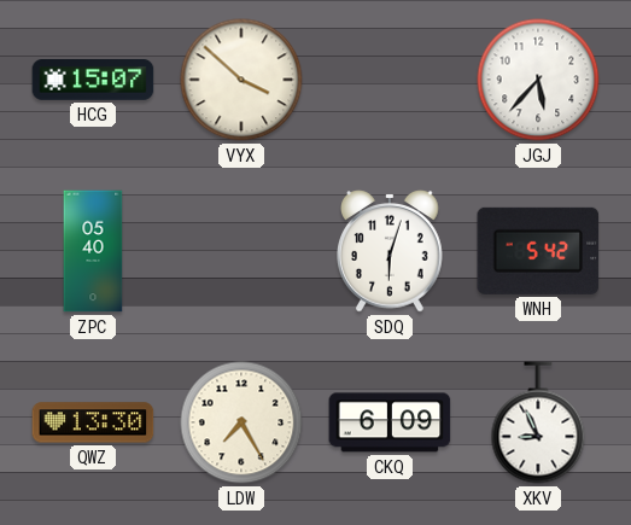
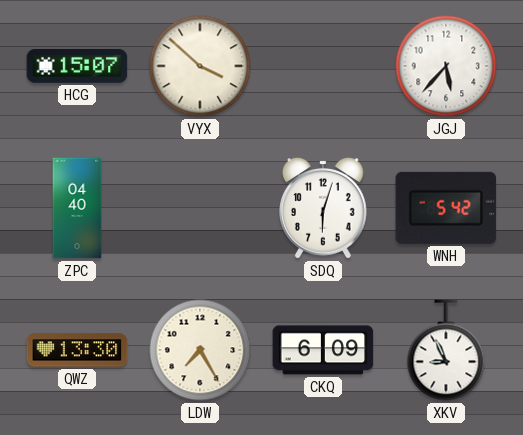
ZPC: 05:40 -> 04:40
